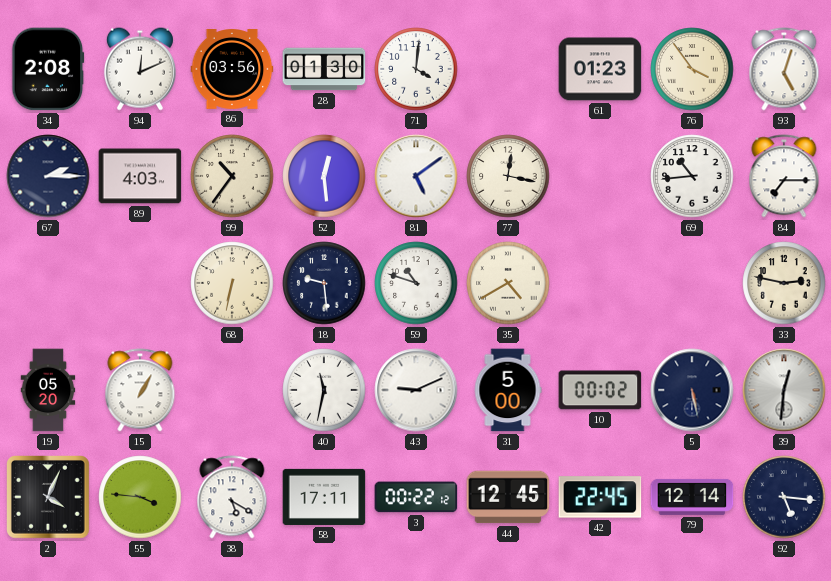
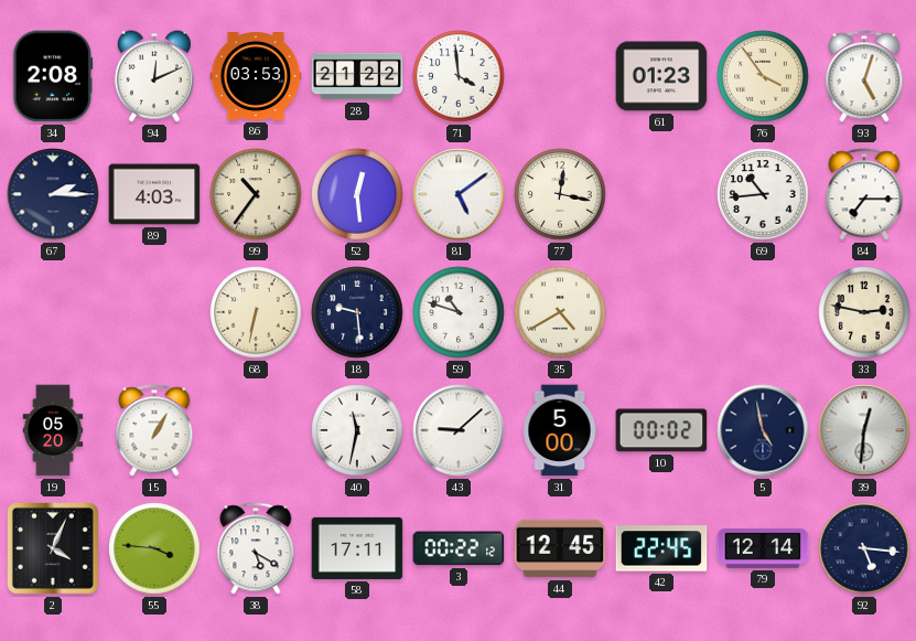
86: 03:56 -> 03:53
28: 01:30 -> 21:22
71: 4:01 -> 3:59
43: 9:11 -> 9:08
5: 5:28 -> 4:58
